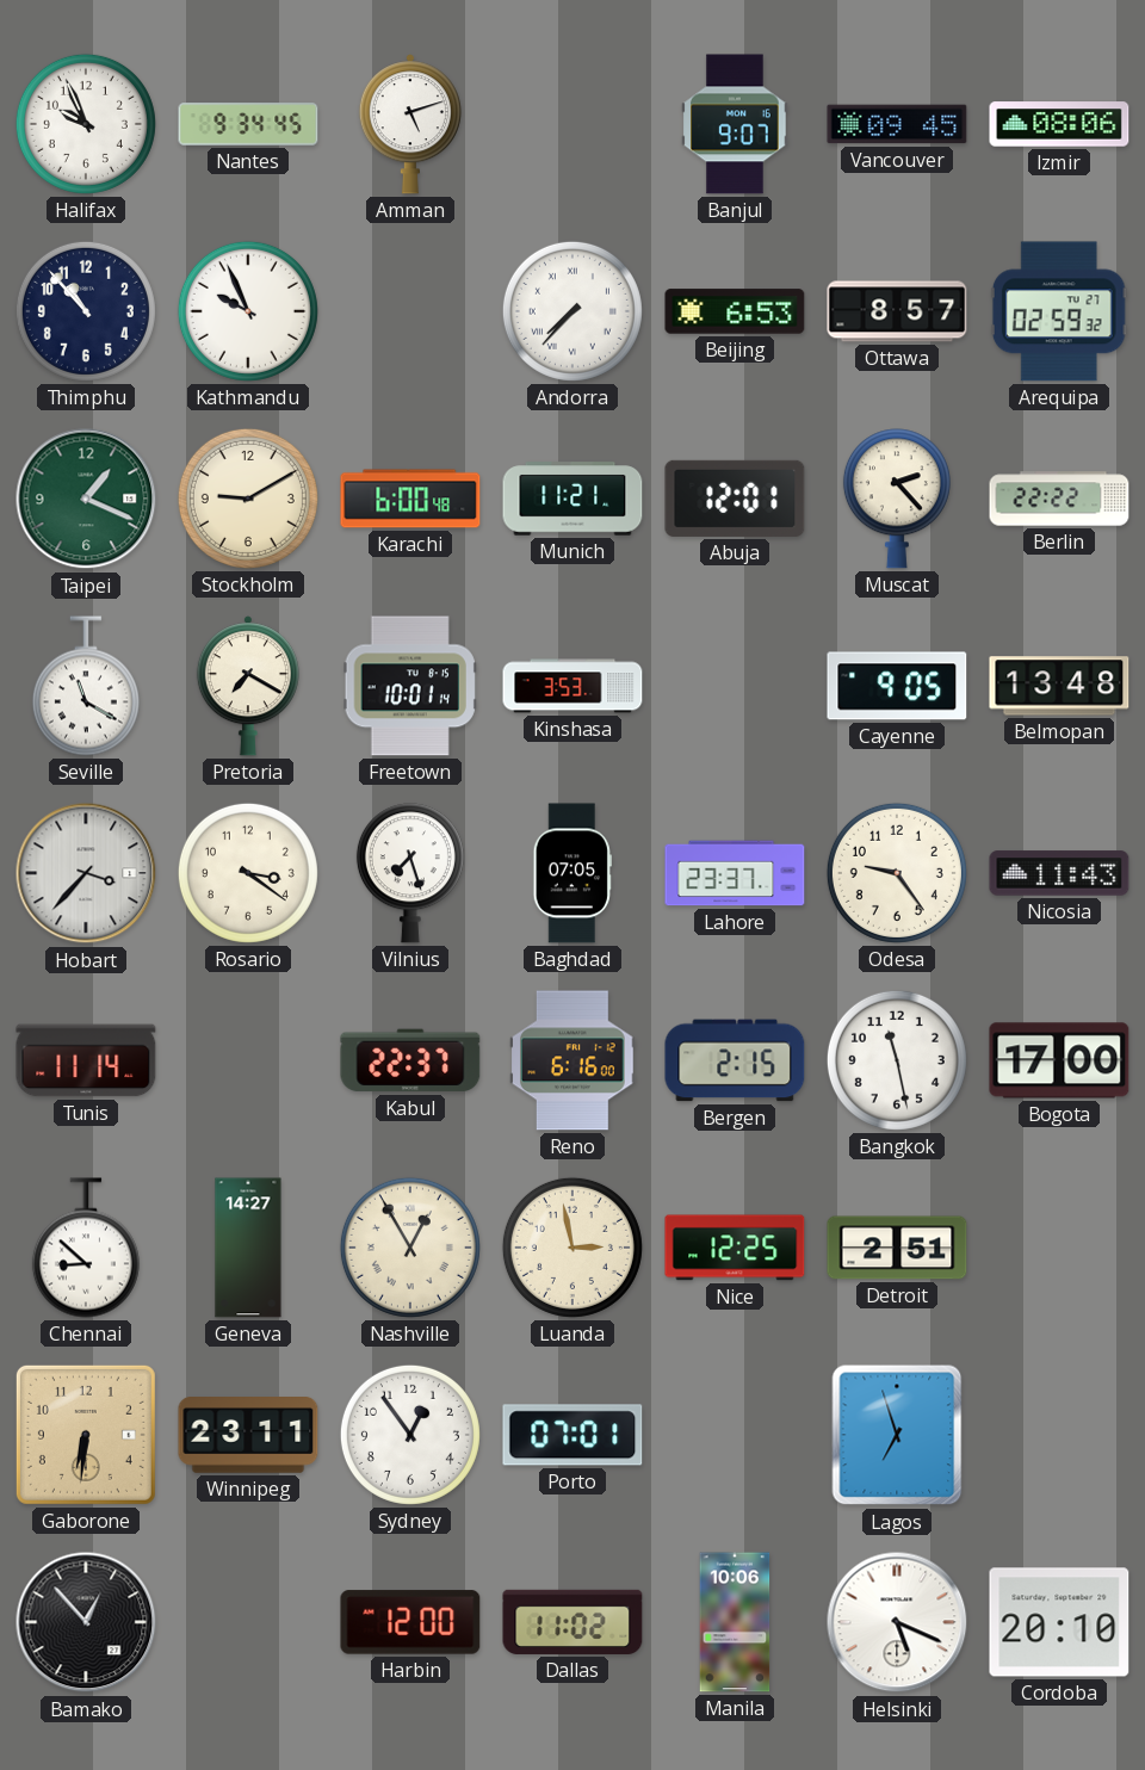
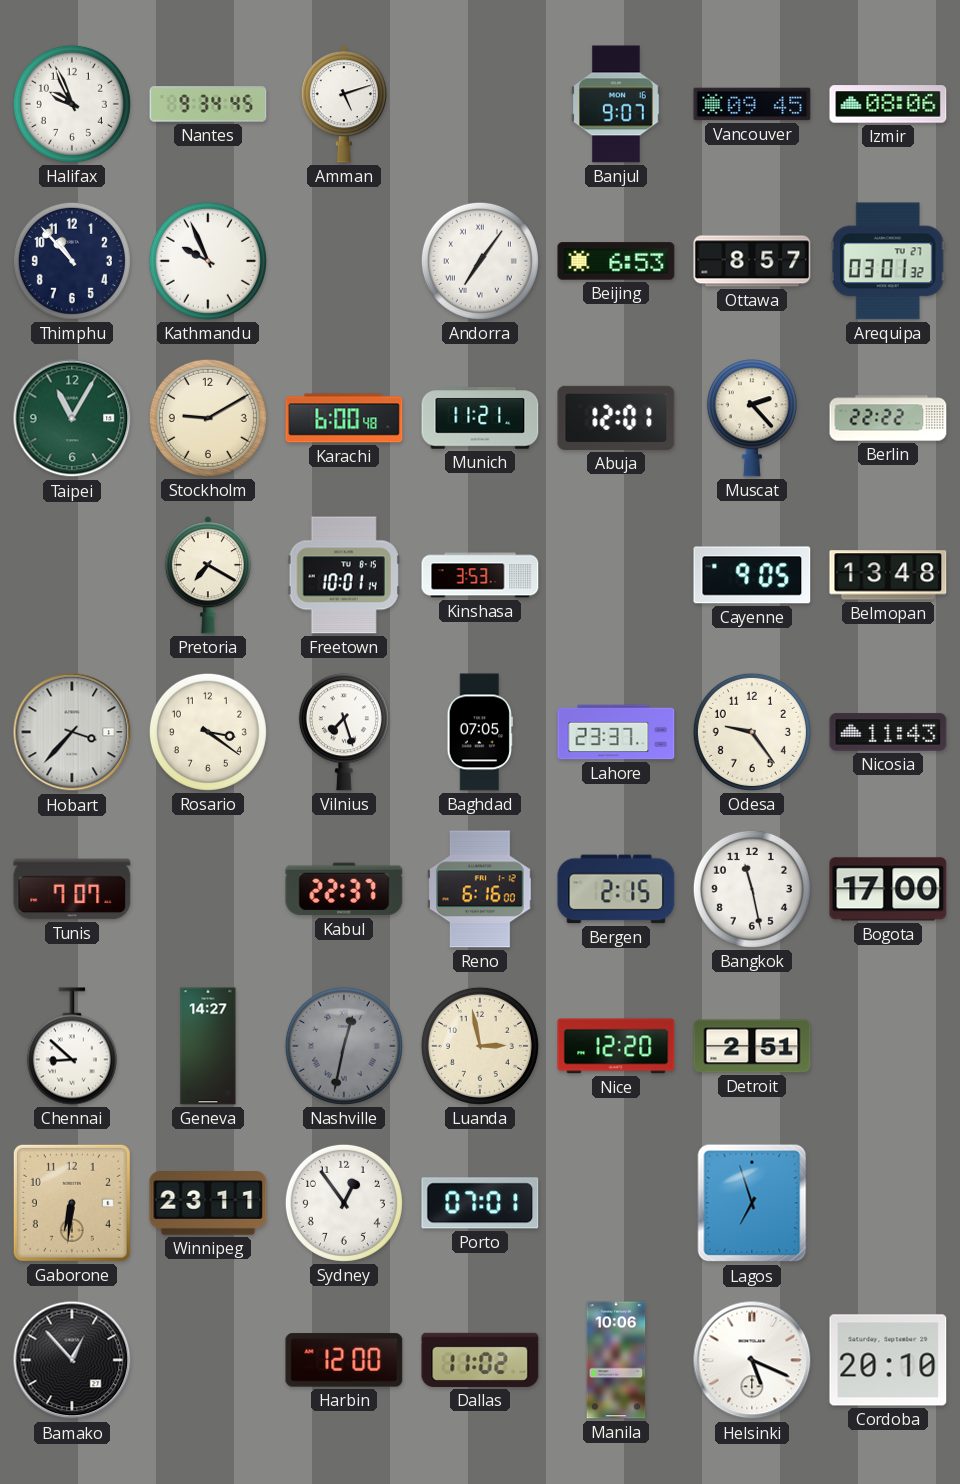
Andorra: 7:37 -> 7:06
Arequipa: 02:59 -> 03:01
Taipei: 1:19 -> 11:05
Seville: 11:20 -> none
Tunis: 11:14 -> 7:07
Nashville: 12:55 -> 12:32
Nashville dial: cream -> grey
Nice: 12:25 -> 12:20
